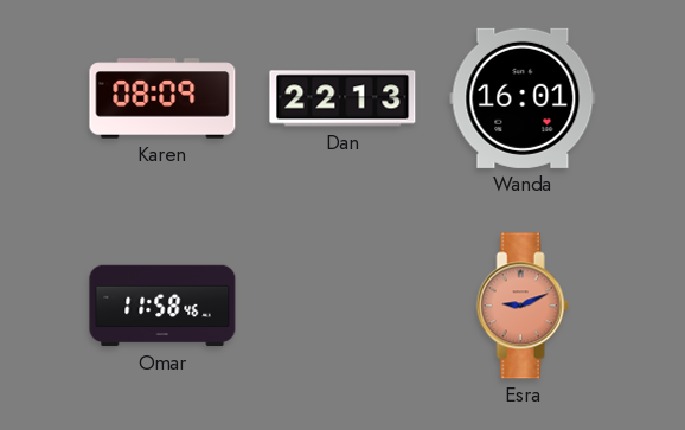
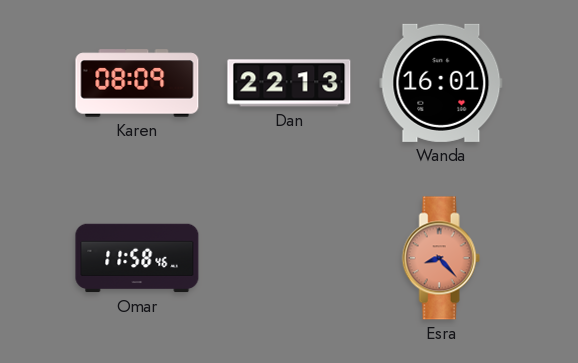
Esra: 9:11 -> 8:23
